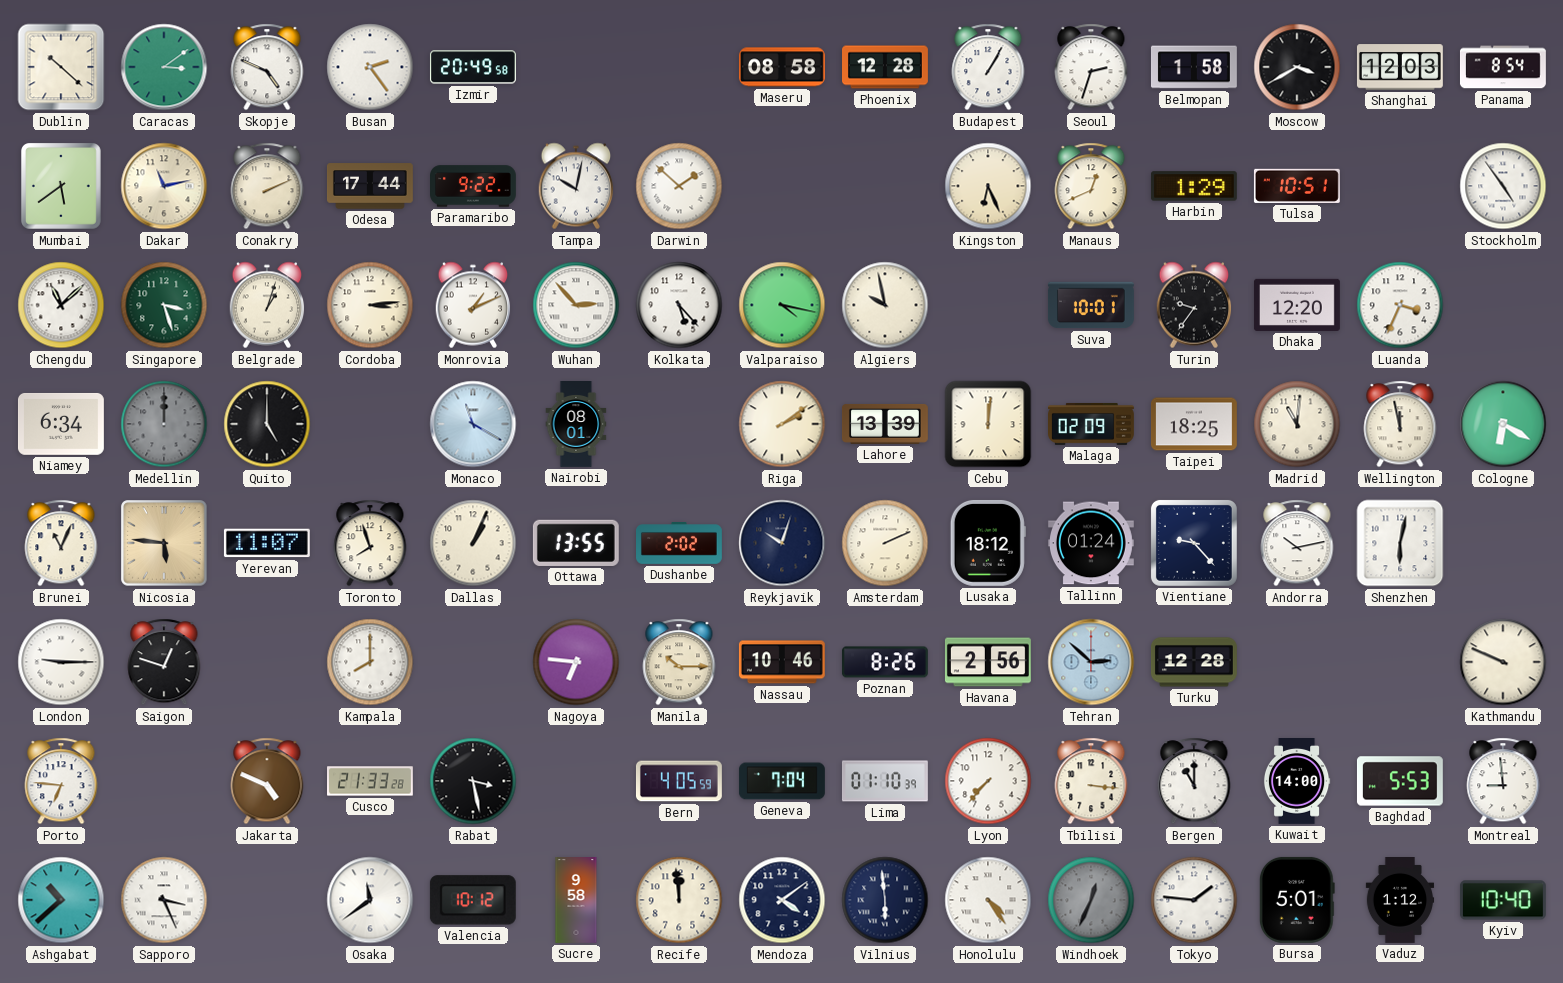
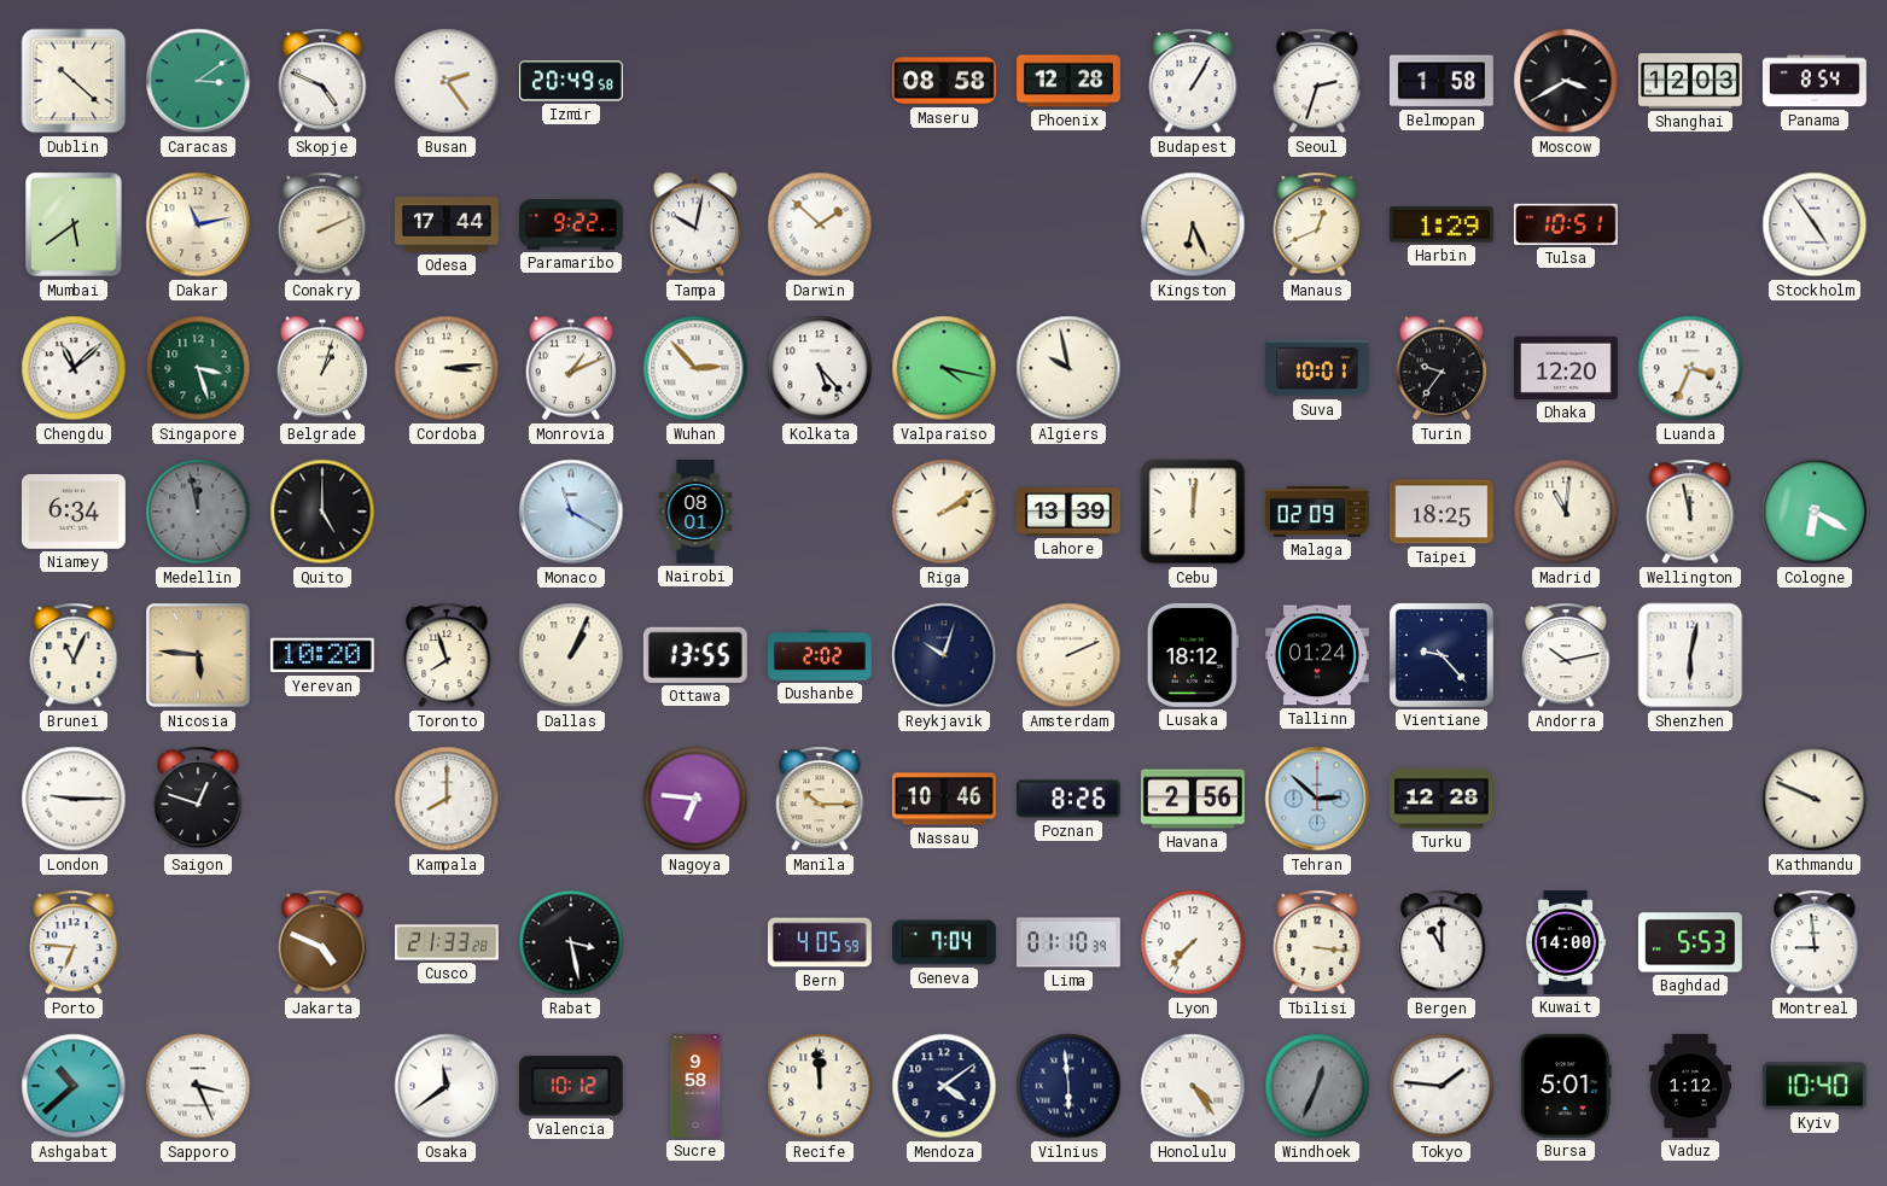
Medellin: 12:00 -> 11:58
Yerevan: 11:07 -> 10:20
